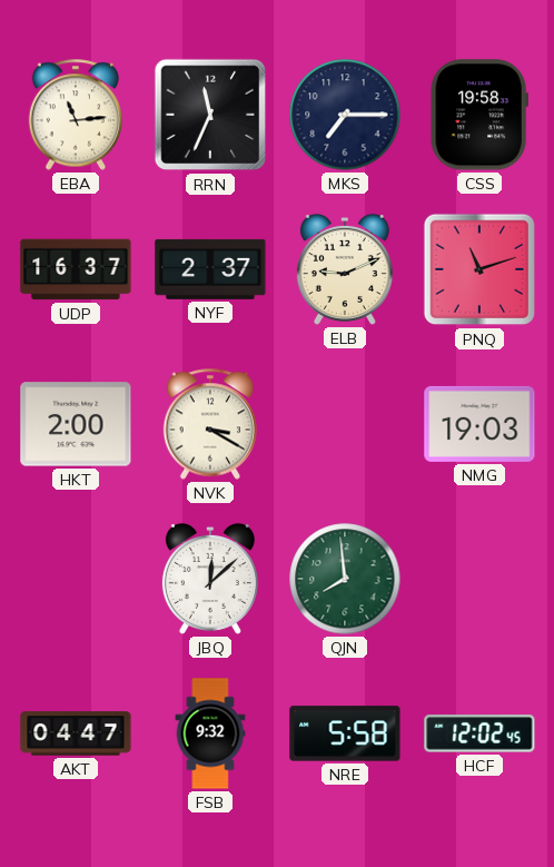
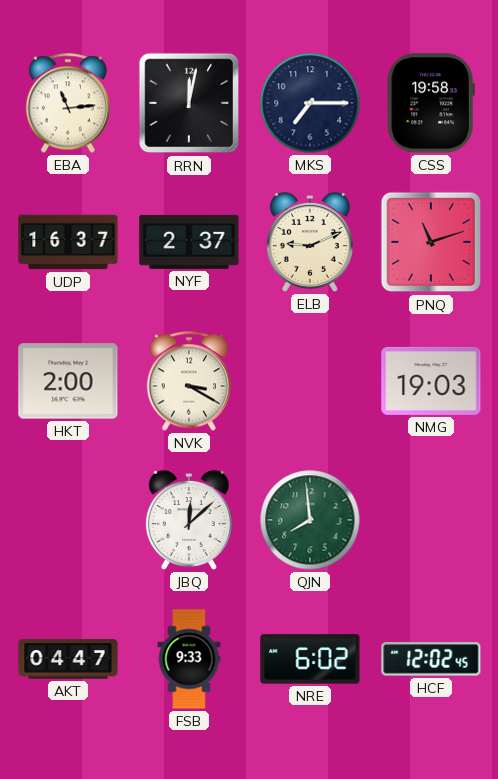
RRN: 11:34 -> 12:02
FSB: 9:32 -> 9:33
NRE: 5:58 -> 6:02
